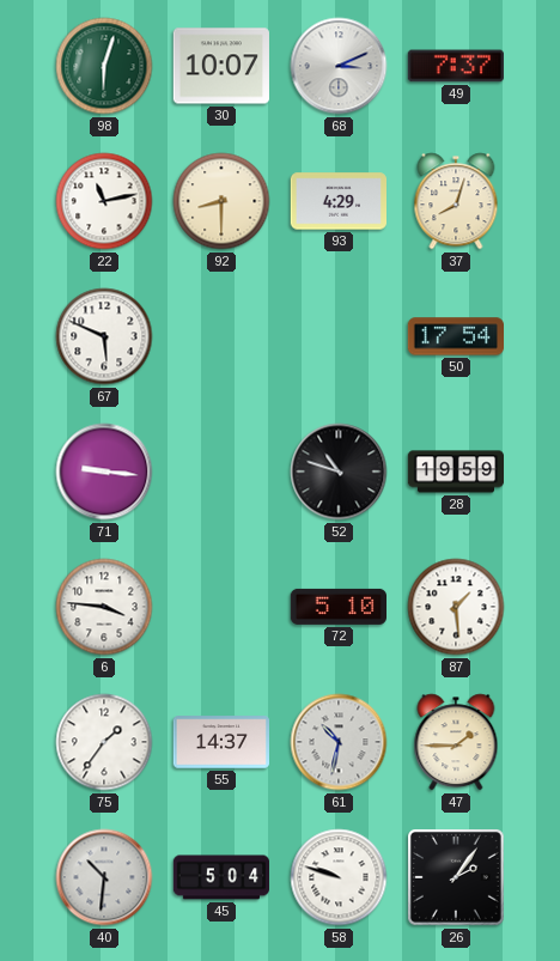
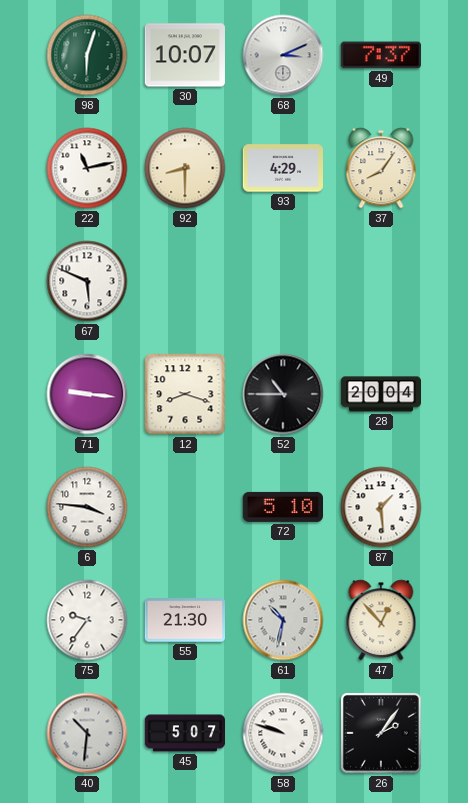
37: 8:03 -> 8:06
50: 17:54 -> none
12: none -> 8:18
52: 10:48 -> 10:45
28: 19:59 -> 20:04
75: 1:36 -> 9:36
55: 14:37 -> 21:30
47: 1:45 -> 12:53
45: 5:04 -> 5:07
